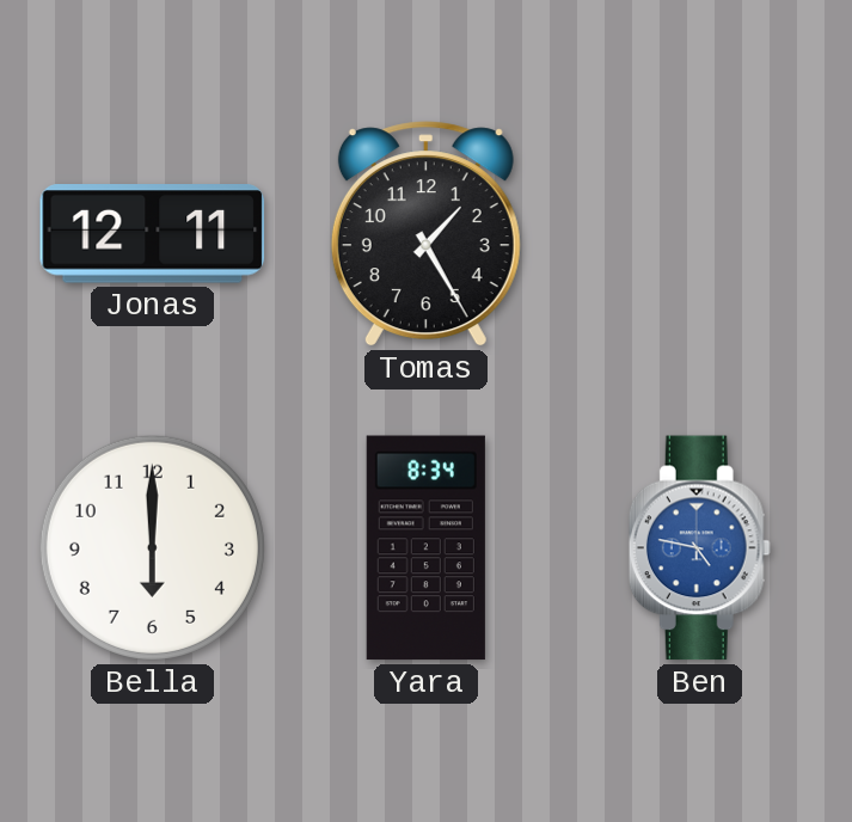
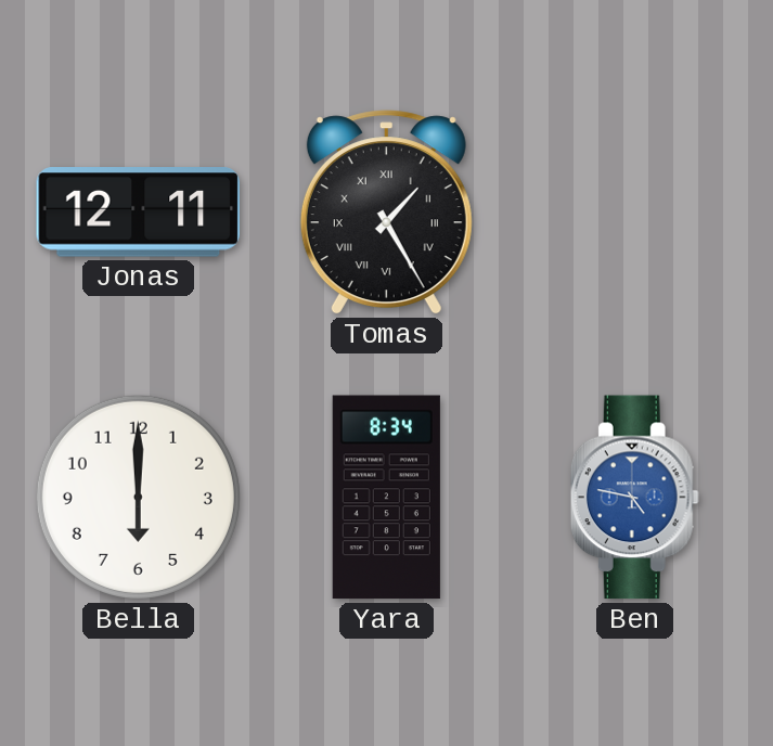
Tomas numerals: Arabic -> Roman
